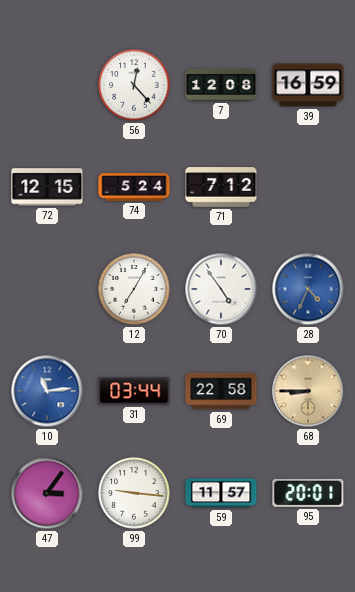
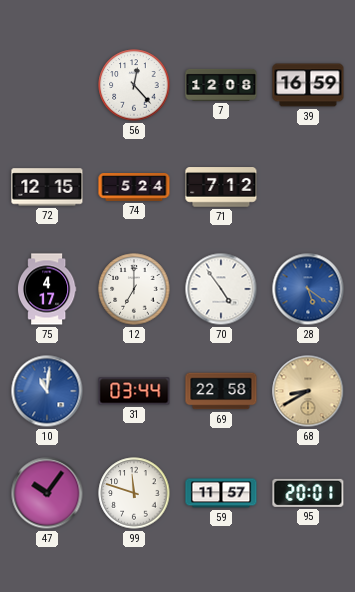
75: none -> 4:17
12: 7:05 -> 7:00
28: 4:34 -> 5:21
10: 11:14 -> 11:01
68: 8:45 -> 8:40
47: 3:06 -> 10:06
99: 9:16 -> 11:48
